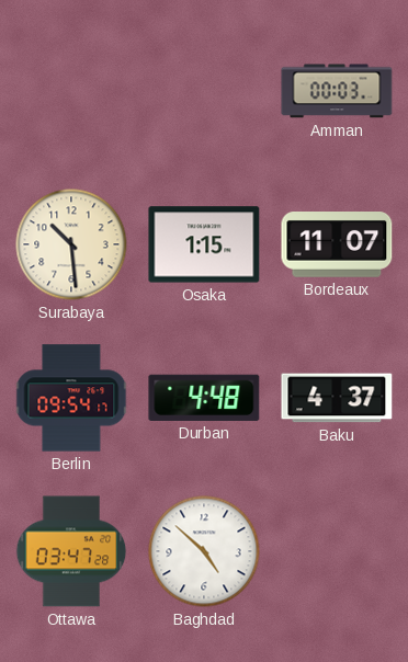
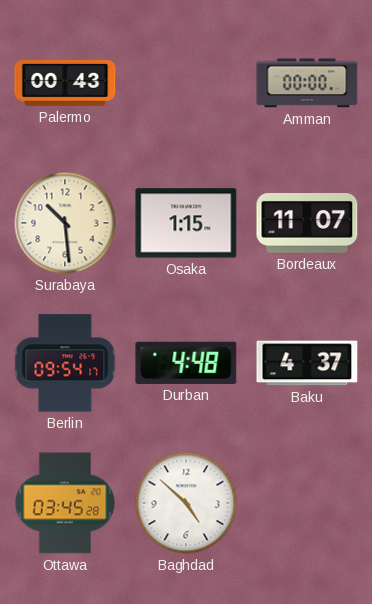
Palermo: none -> 00:43
Amman: 00:03 -> 00:00
Ottawa: 03:47 -> 03:45
